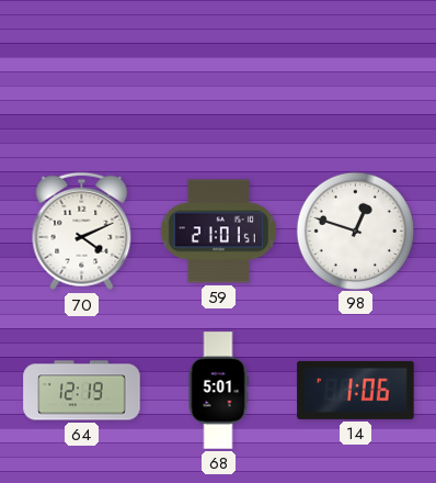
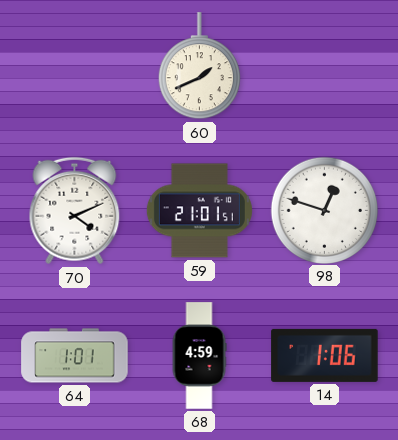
60: none -> 1:41
64: 12:19 -> 1:01
68: 5:01 -> 4:59
